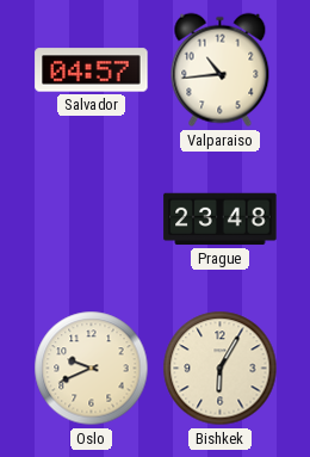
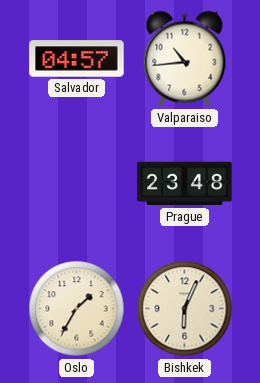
Oslo: 9:41 -> 1:35
Bishkek: 6:05 -> 6:04
